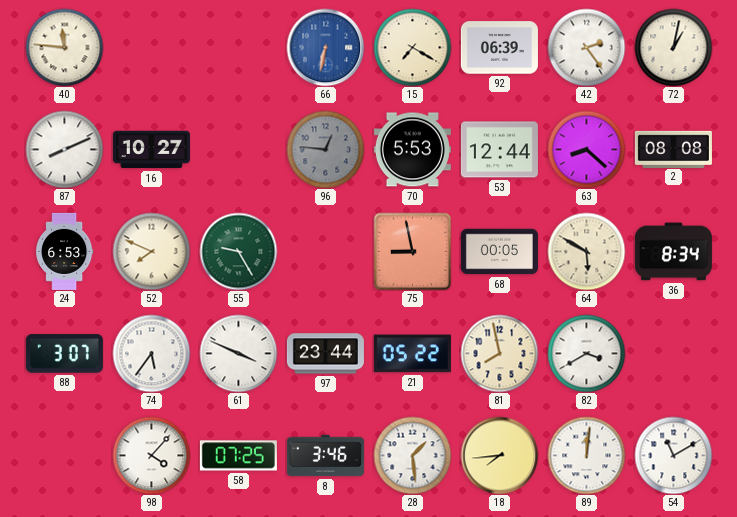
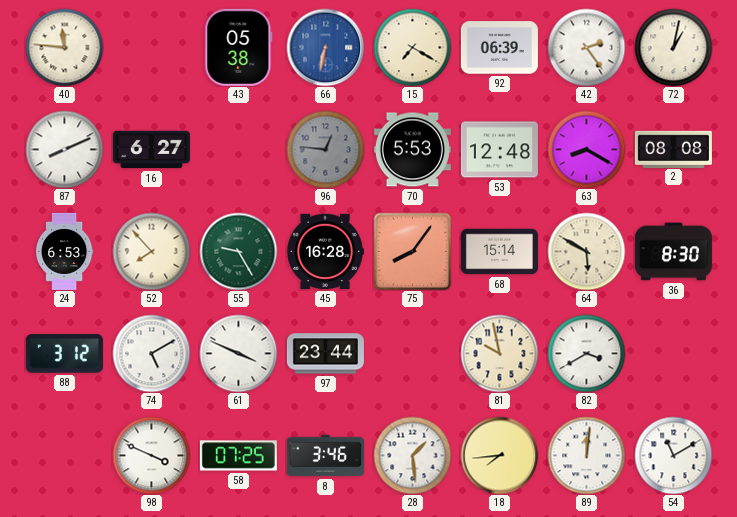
43: none -> 05:38
16: 10:27 -> 6:27
53: 12:44 -> 12:48
63: 8:22 -> 8:20
52: 7:49 -> 7:53
45: none -> 16:28
75: 8:58 -> 8:06
68: 00:05 -> 15:14
36: 8:34 -> 8:30
88: 3:07 -> 3:12
74: 5:36 -> 5:10
21: 05:22 -> none
81: 7:58 -> 9:58
98: 4:07 -> 3:49
